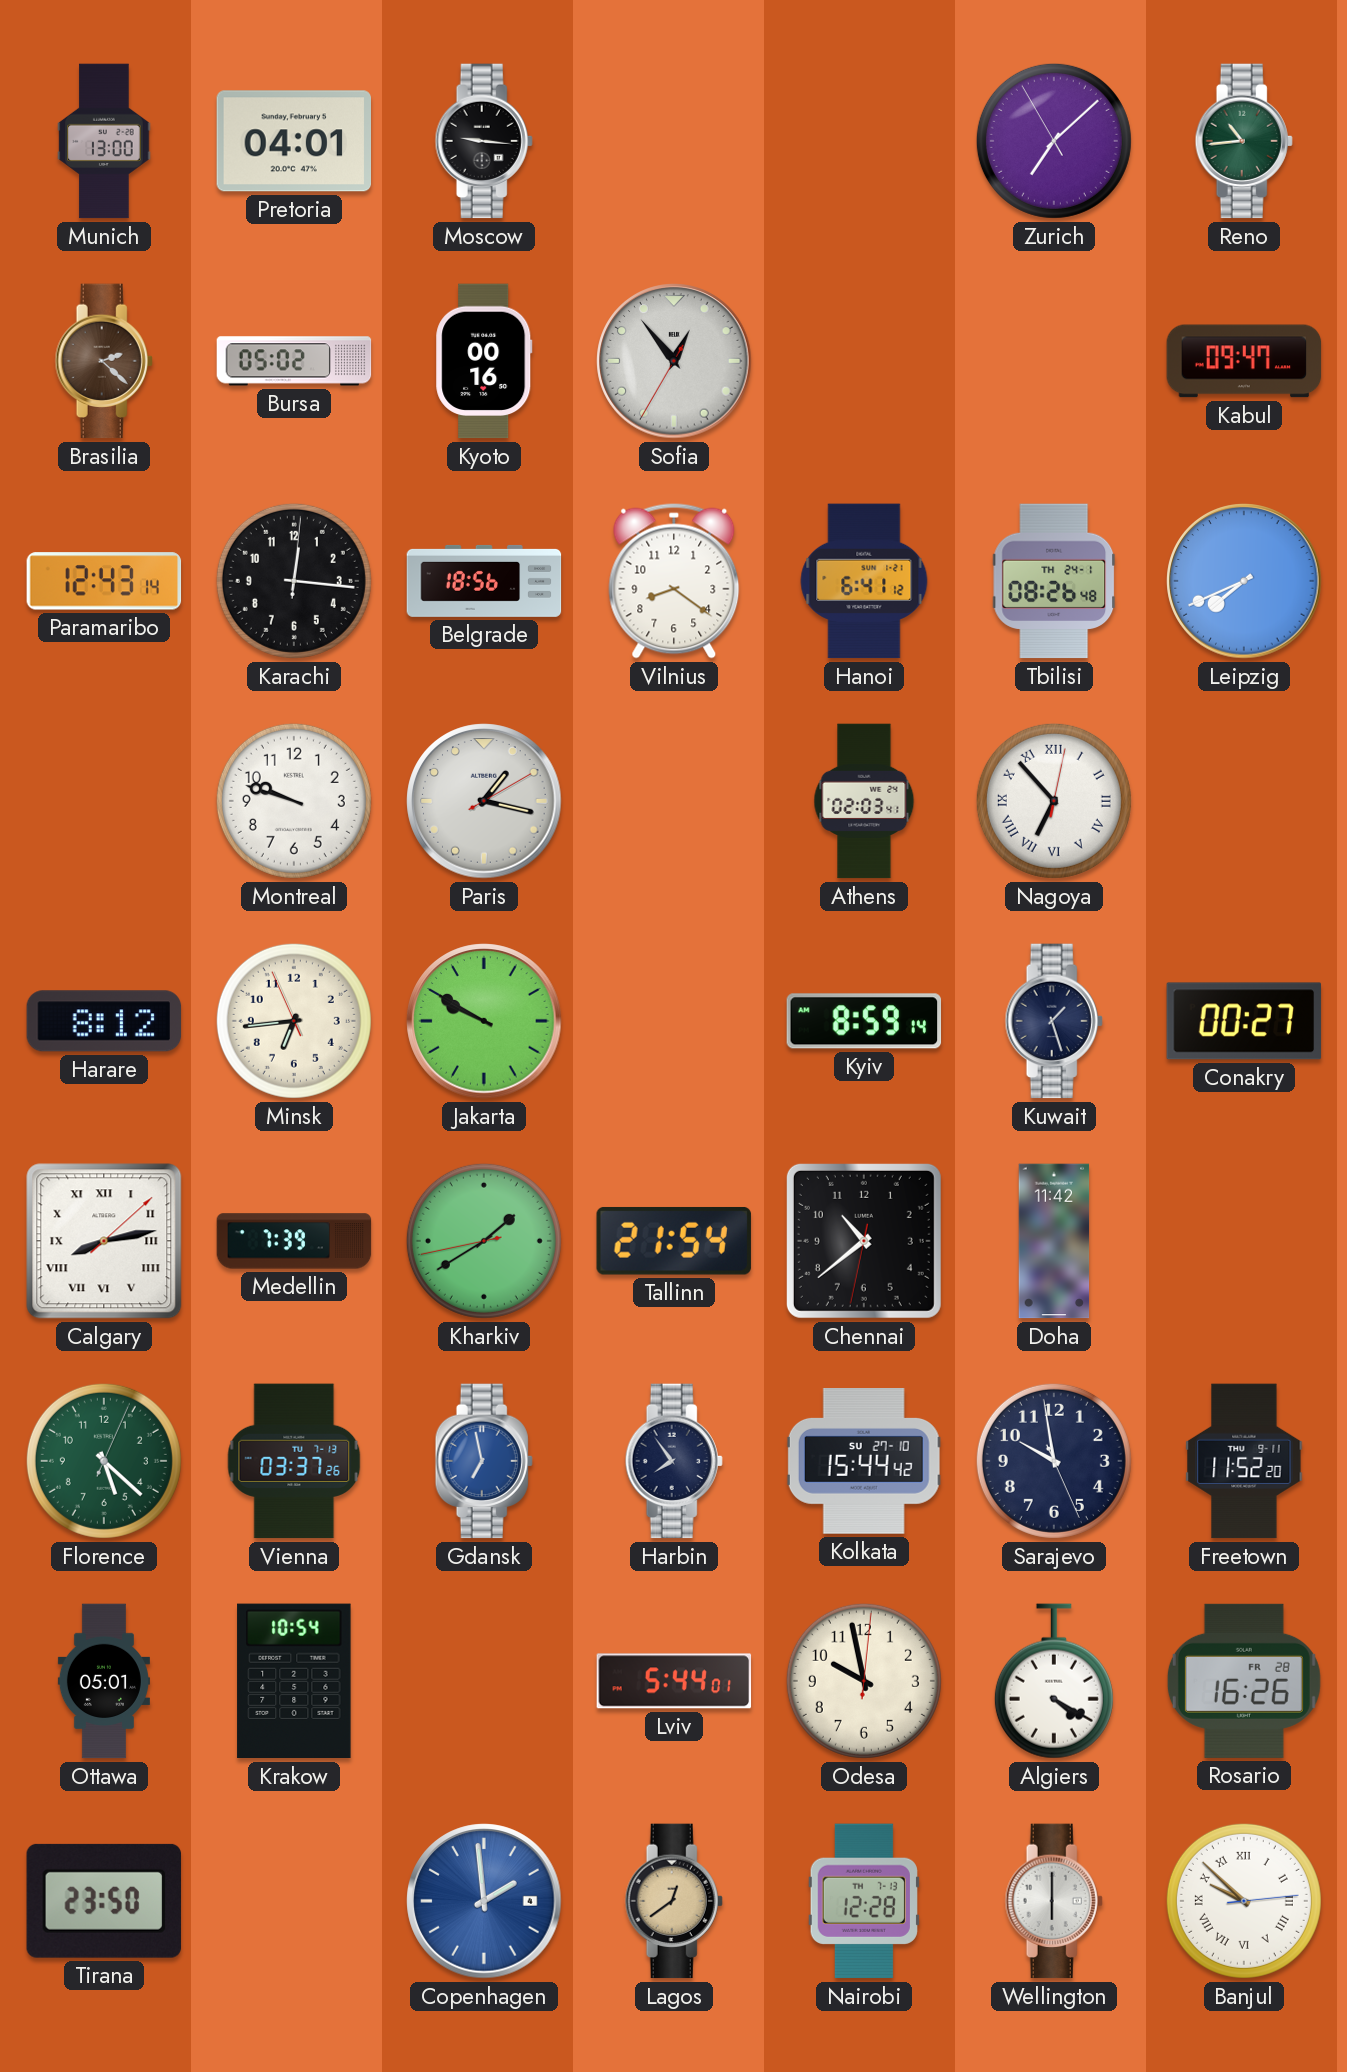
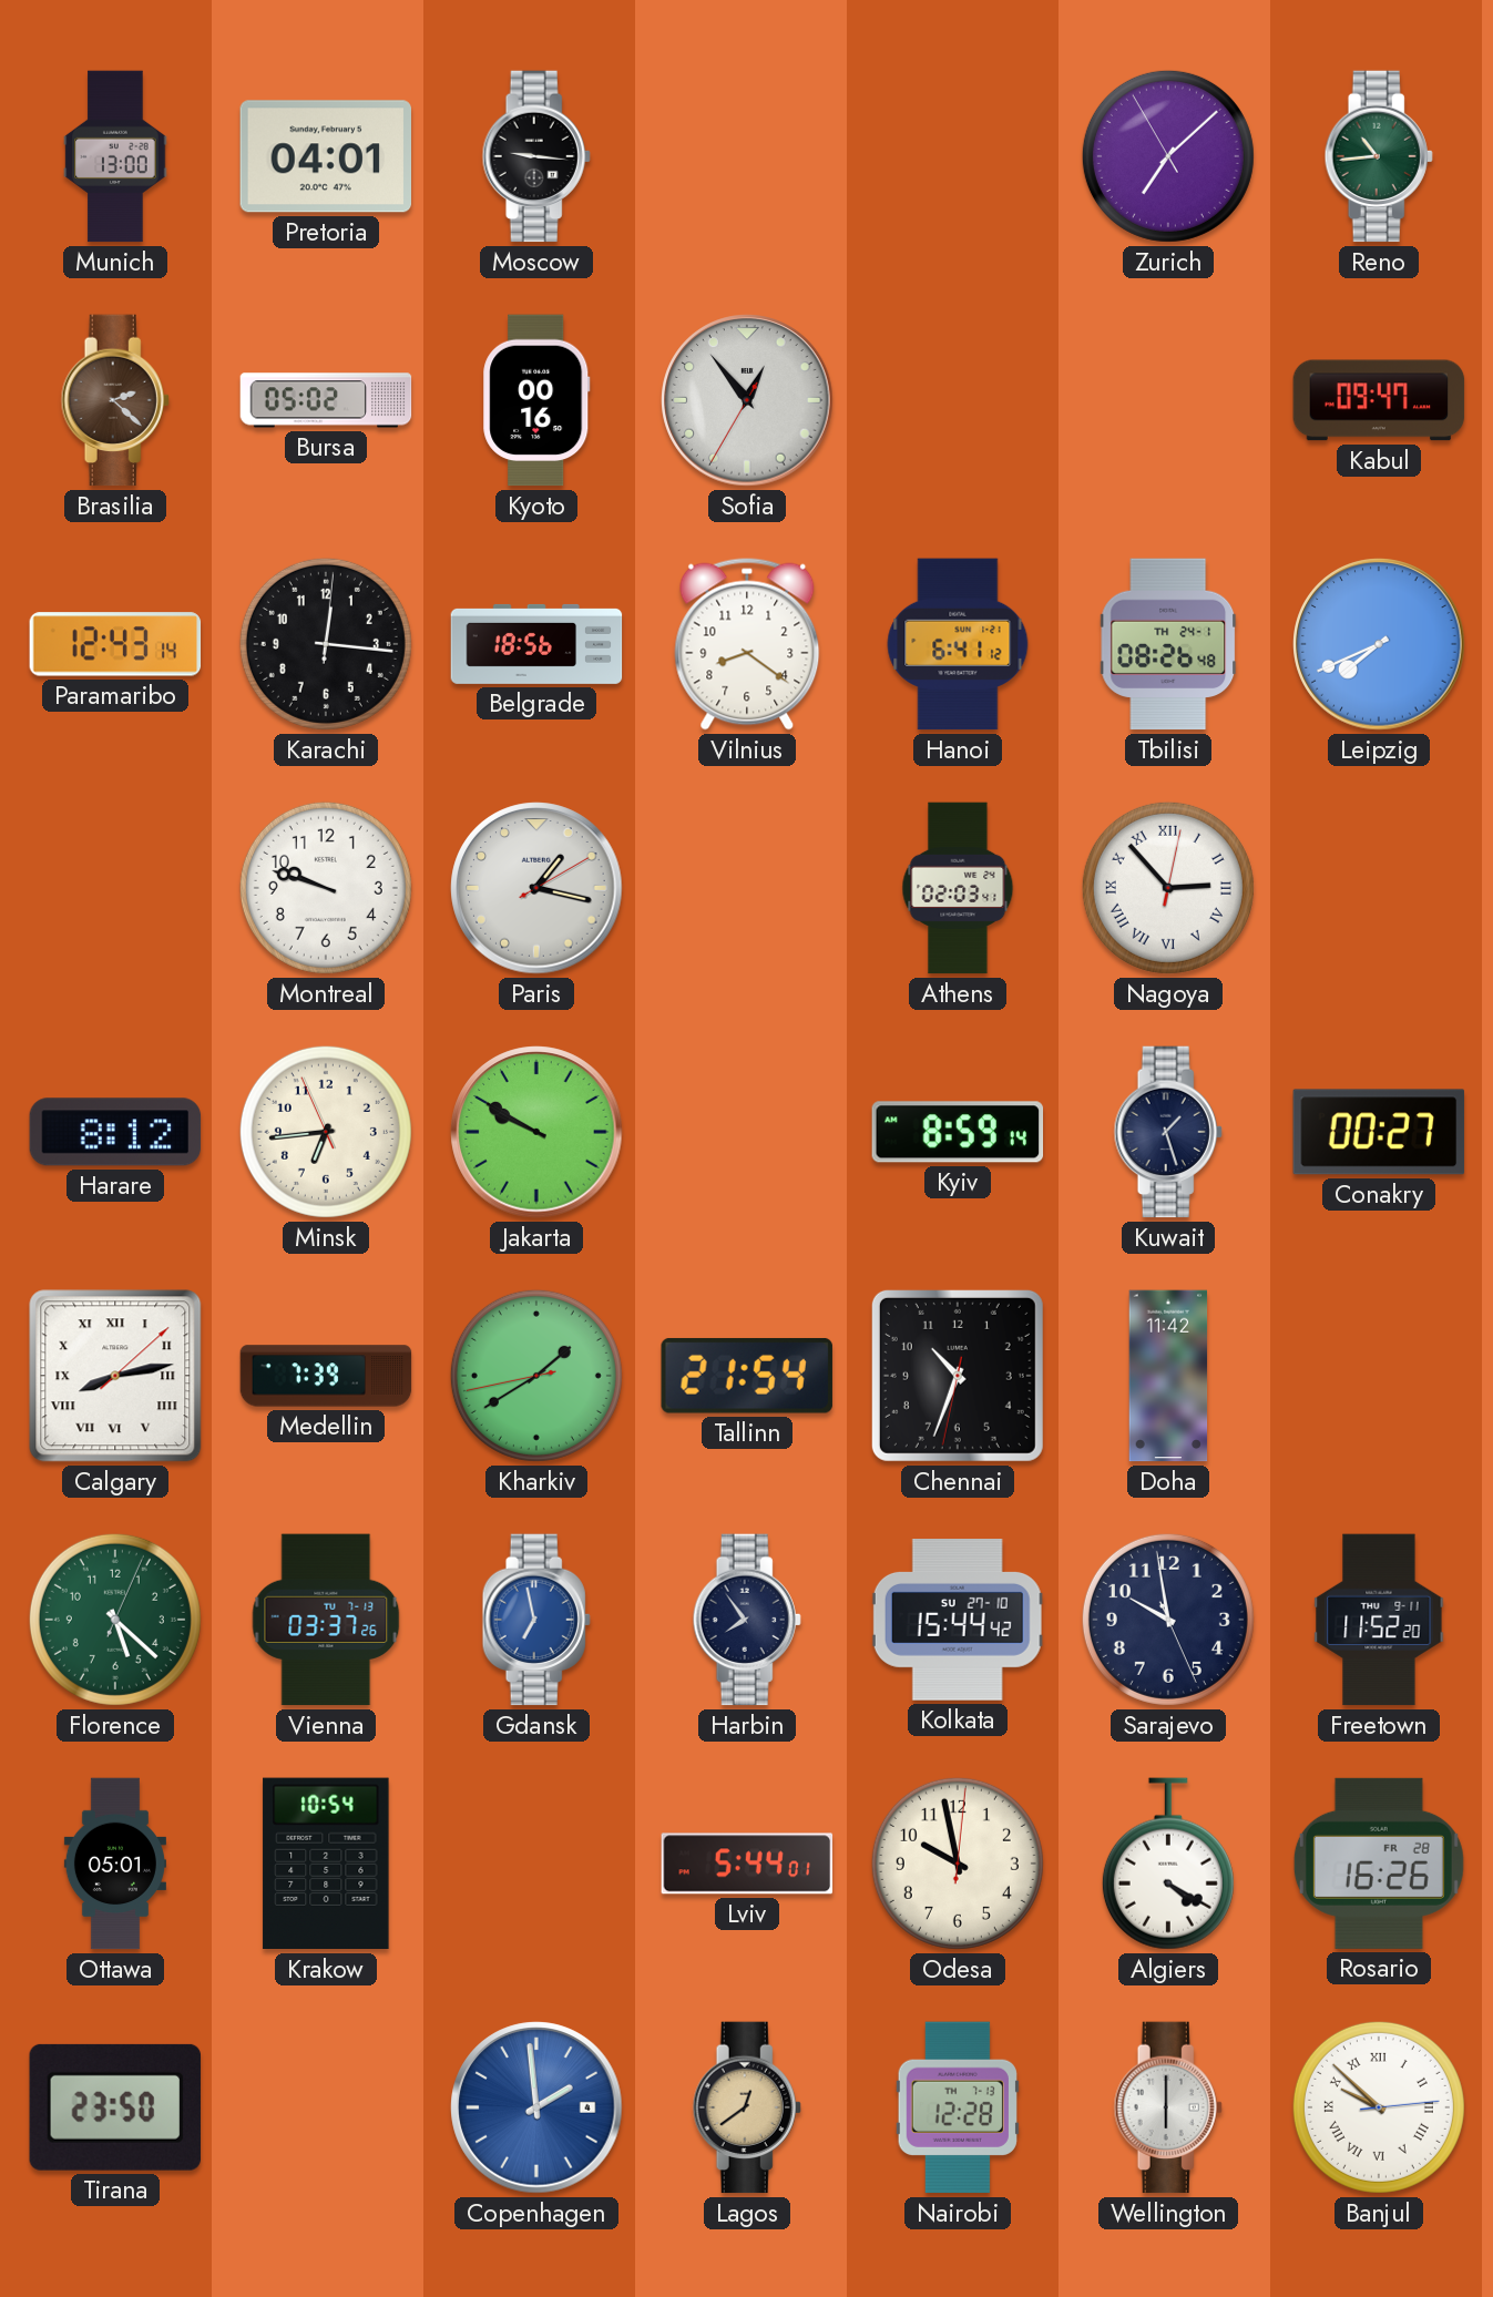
Nagoya: 6:53 -> 2:53
Chennai: 10:38 -> 10:33
